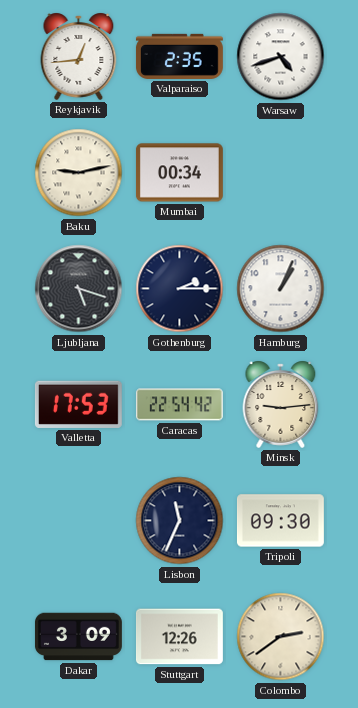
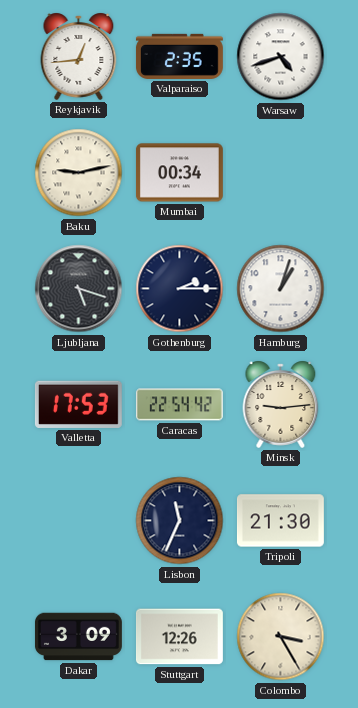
Hamburg: 1:04 -> 1:03
Tripoli: 09:30 -> 21:30
Colombo: 2:39 -> 3:25
